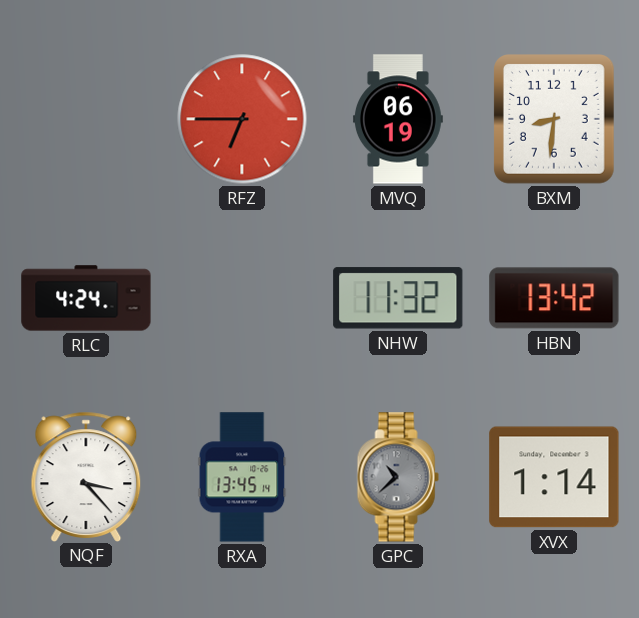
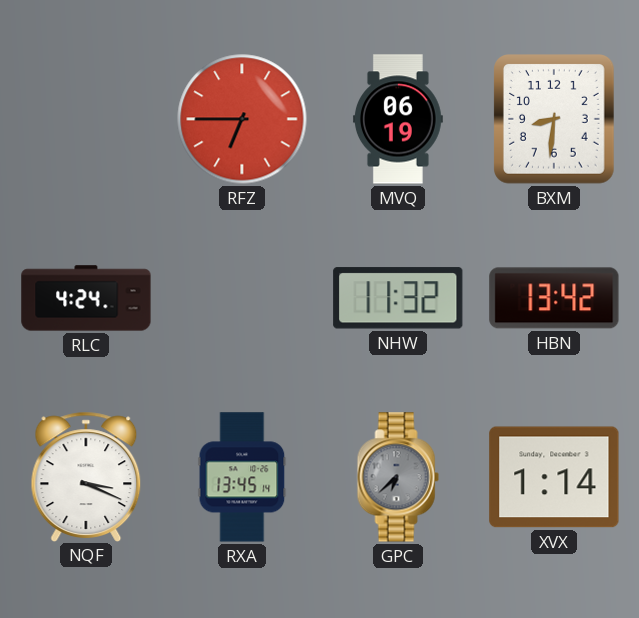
NQF: 3:23 -> 3:19
GPC: 10:38 -> 6:38
